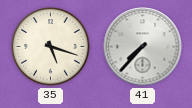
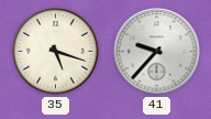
41: 7:37 -> 9:37
